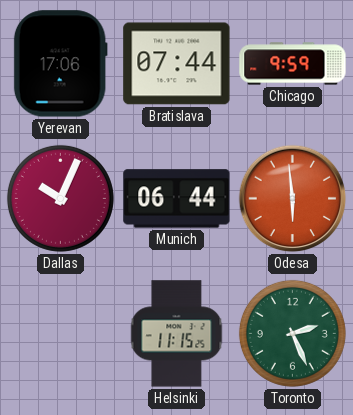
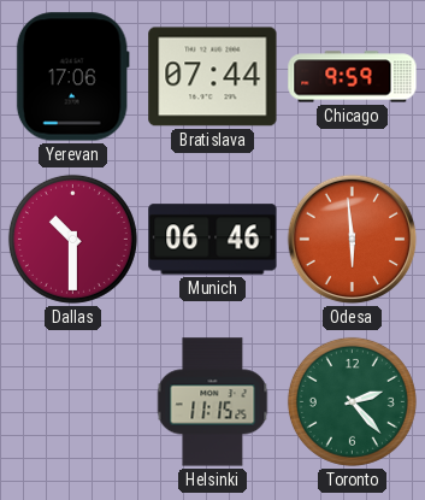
Dallas: 10:04 -> 10:30
Munich: 06:44 -> 06:46
Toronto: 2:26 -> 2:23
